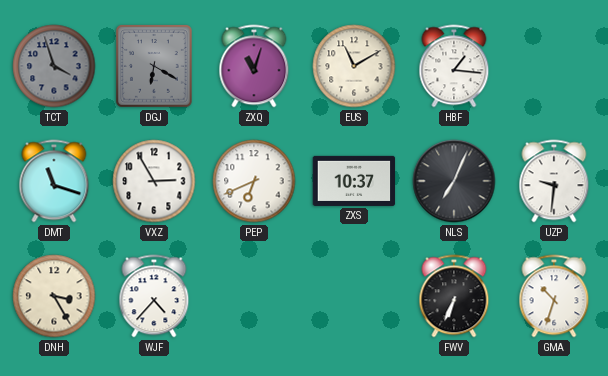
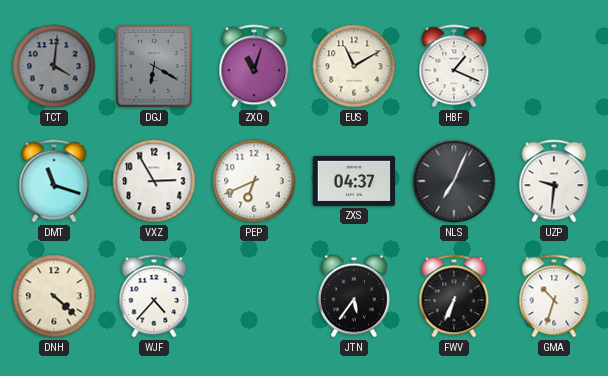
TCT: 3:57 -> 4:01
HBF: 1:16 -> 1:19
ZXS: 10:37 -> 04:37
DNH: 3:25 -> 4:22
JTN: none -> 5:36
